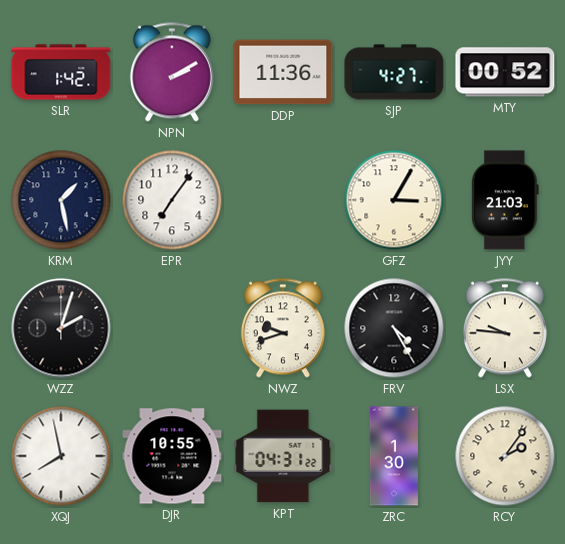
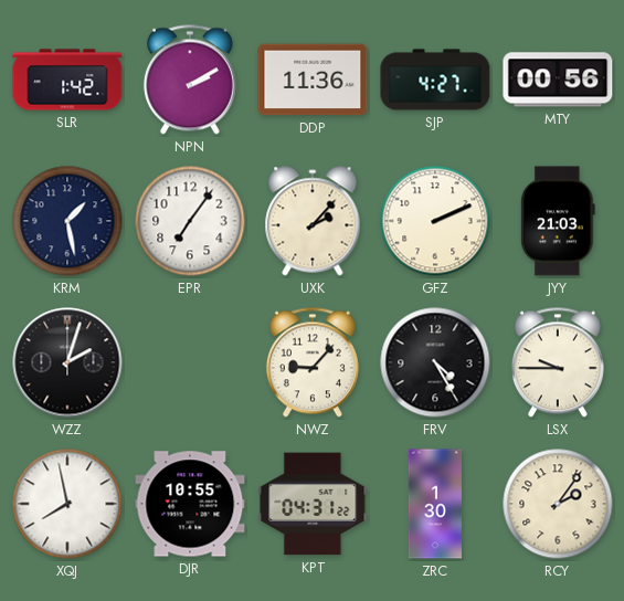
MTY: 00:52 -> 00:56
UXK: none -> 2:07
GFZ: 3:05 -> 2:11
NWZ: 9:42 -> 9:07
LSX: 9:46 -> 9:45
